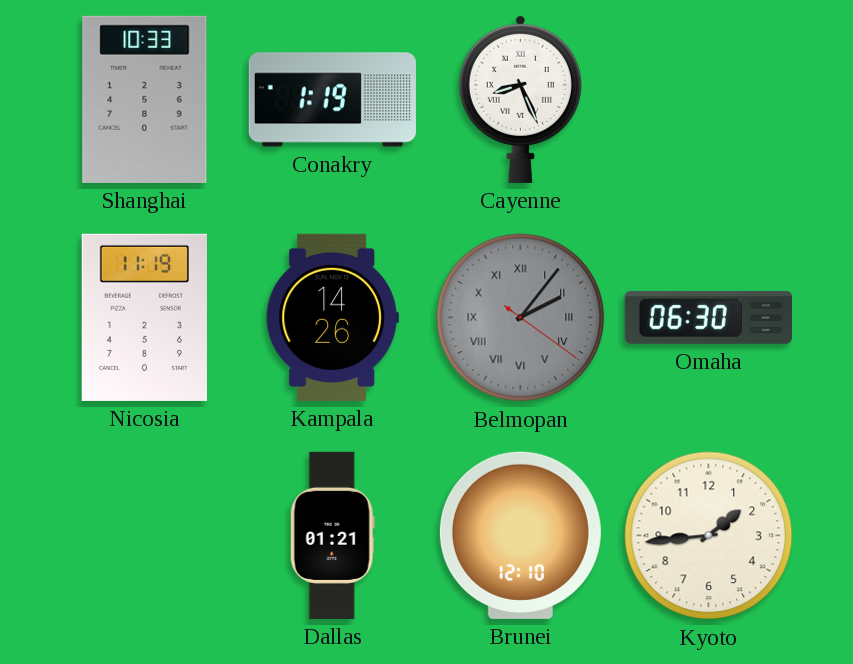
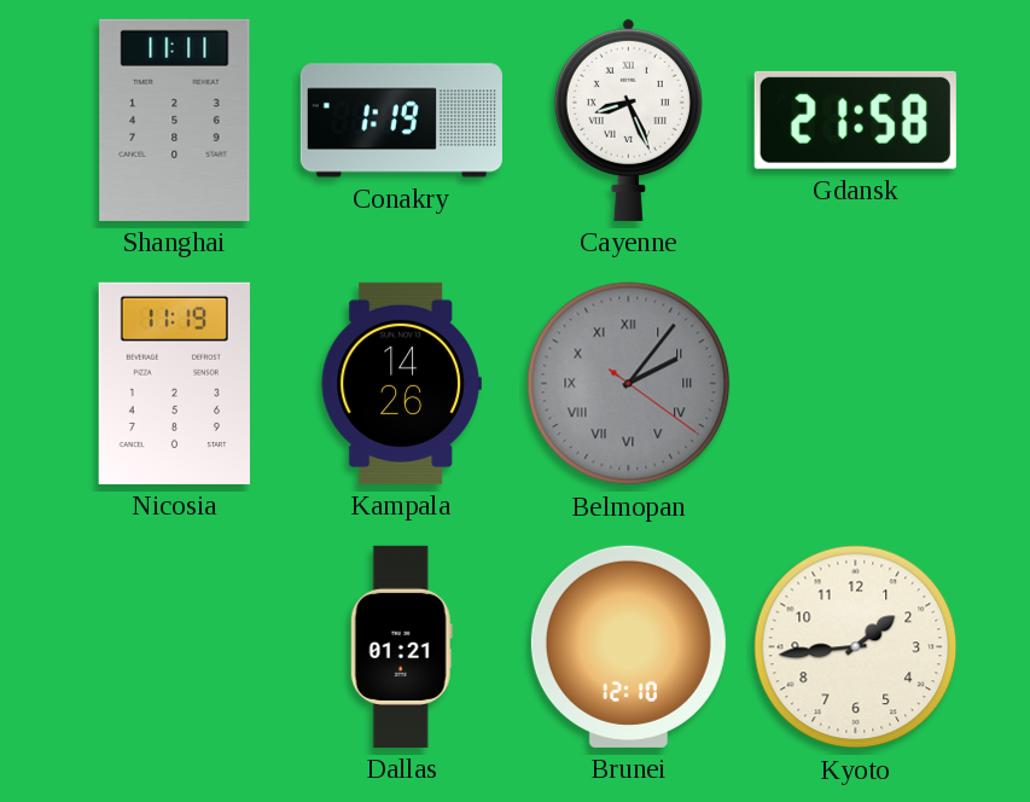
Shanghai: 10:33 -> 11:11
Gdansk: none -> 21:58
Omaha: 06:30 -> none
